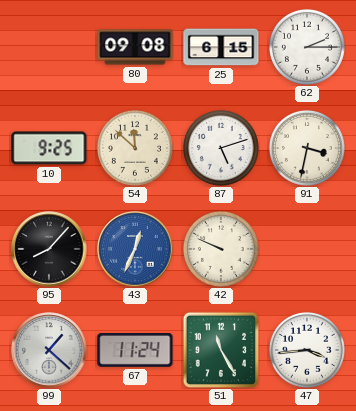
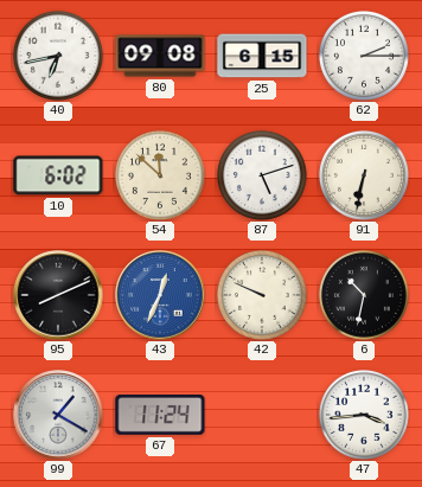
40: none -> 6:43
10: 9:25 -> 6:02
91: 3:32 -> 6:32
95: 8:07 -> 8:11
6: none -> 10:32
99: 1:22 -> 1:20
51: 11:25 -> none
